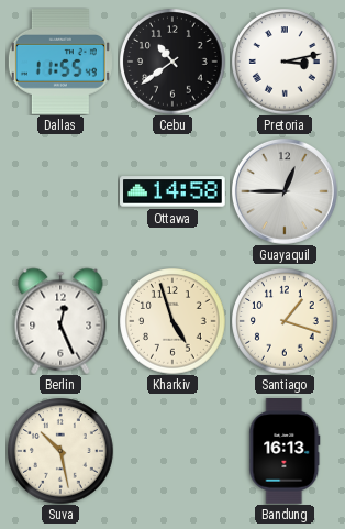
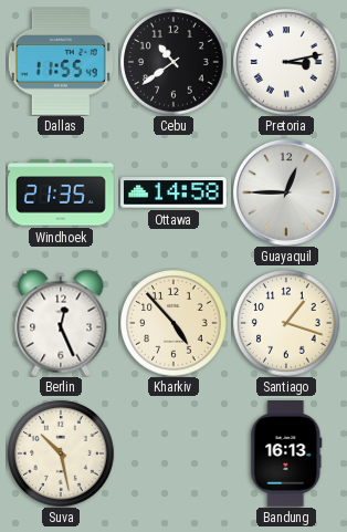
Windhoek: none -> 21:35
Kharkiv: 4:57 -> 4:53
